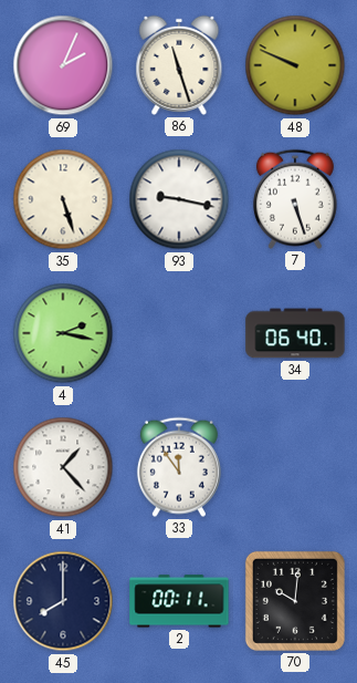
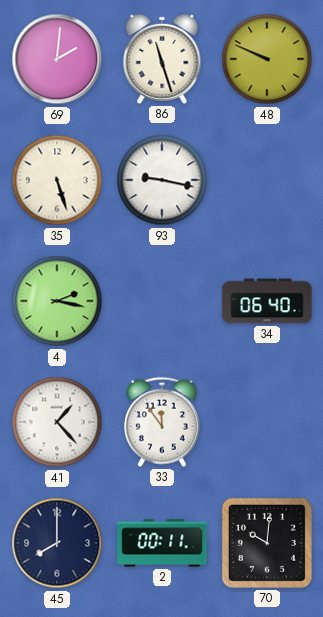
69: 2:04 -> 2:01
7: 5:27 -> none
